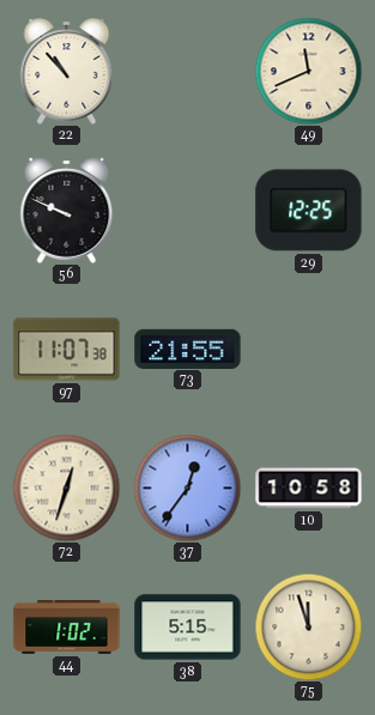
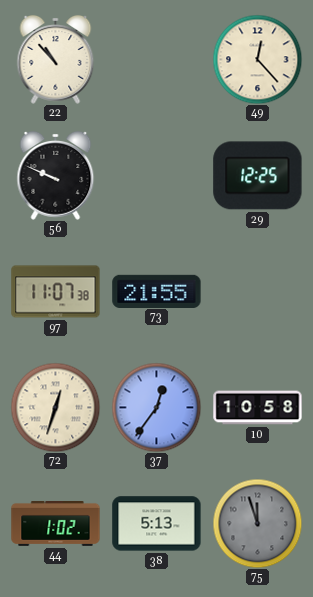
49: 11:41 -> 12:23
38: 5:15 -> 5:13
75 dial: cream -> grey
